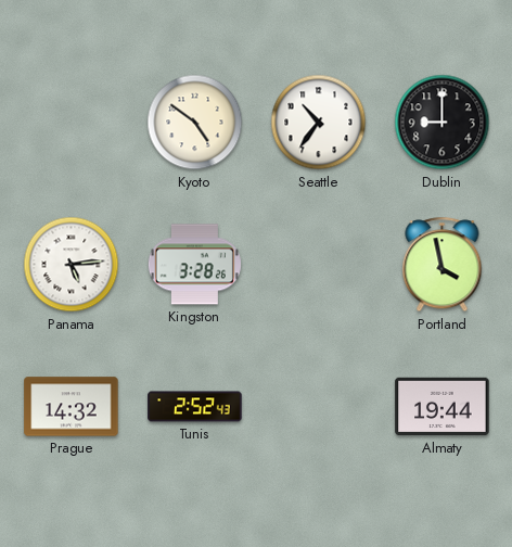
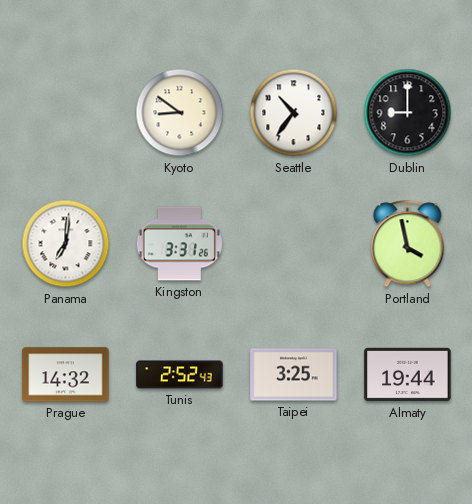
Kyoto: 4:51 -> 8:51
Panama: 5:14 -> 7:01
Kingston: 3:28 -> 3:31
Taipei: none -> 3:25
